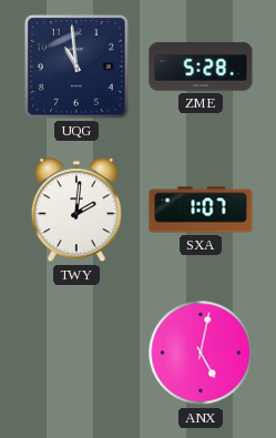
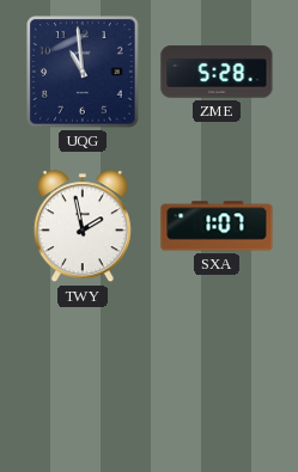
TWY: 2:01 -> 1:58
ANX: 5:02 -> none
